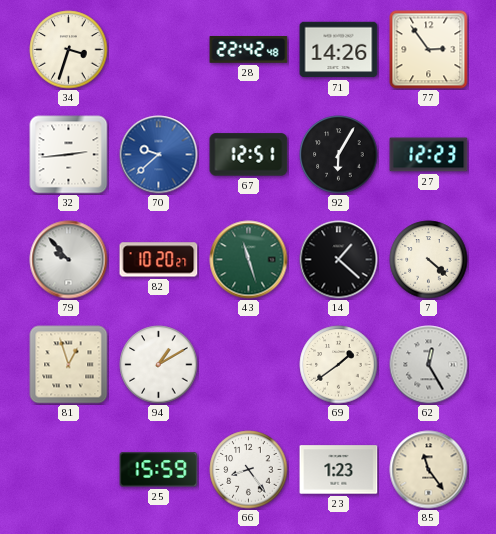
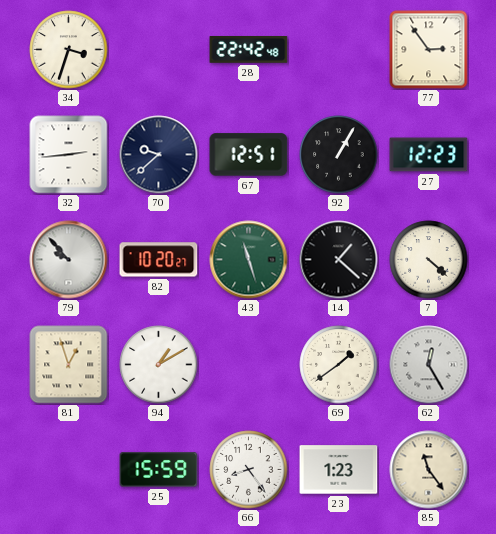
71: 14:26 -> none
70 dial: blue -> navy
92: 6:05 -> 1:05
